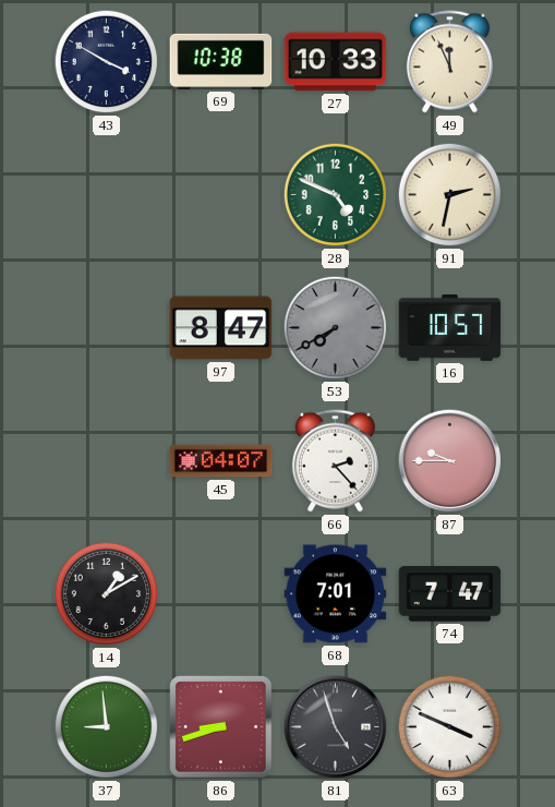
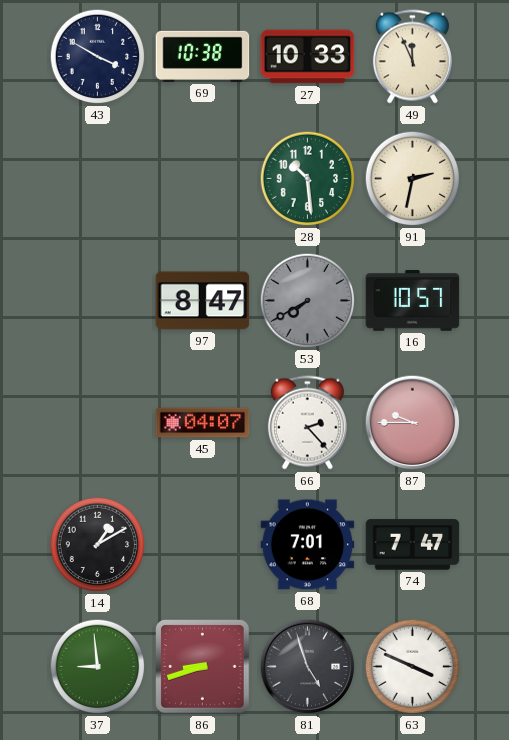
28: 4:49 -> 10:29
